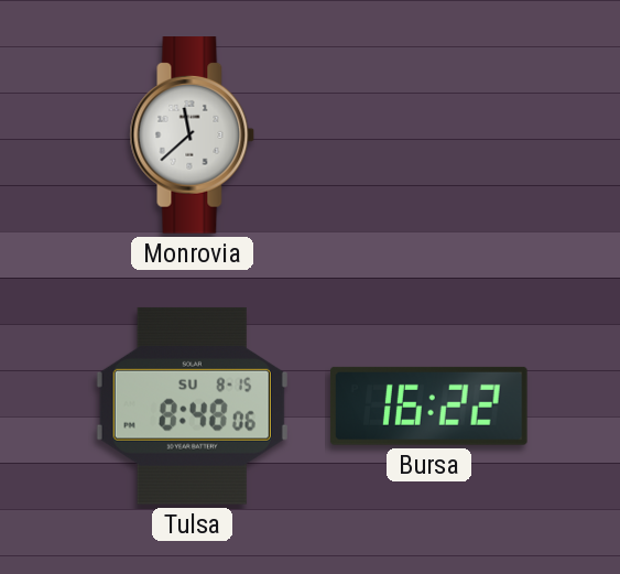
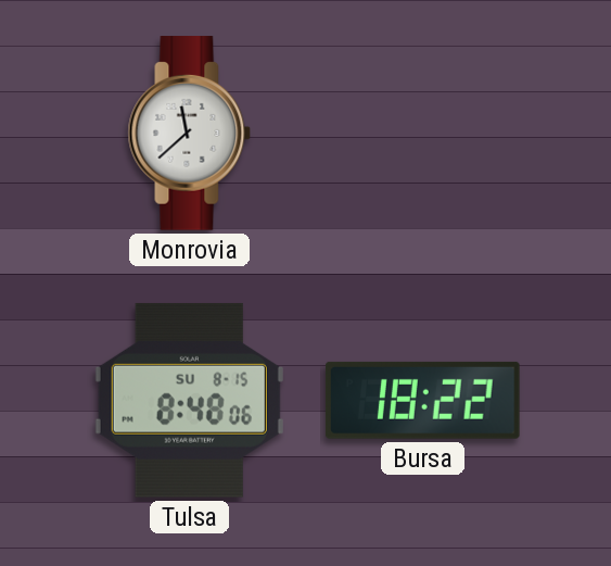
Bursa: 16:22 -> 18:22
